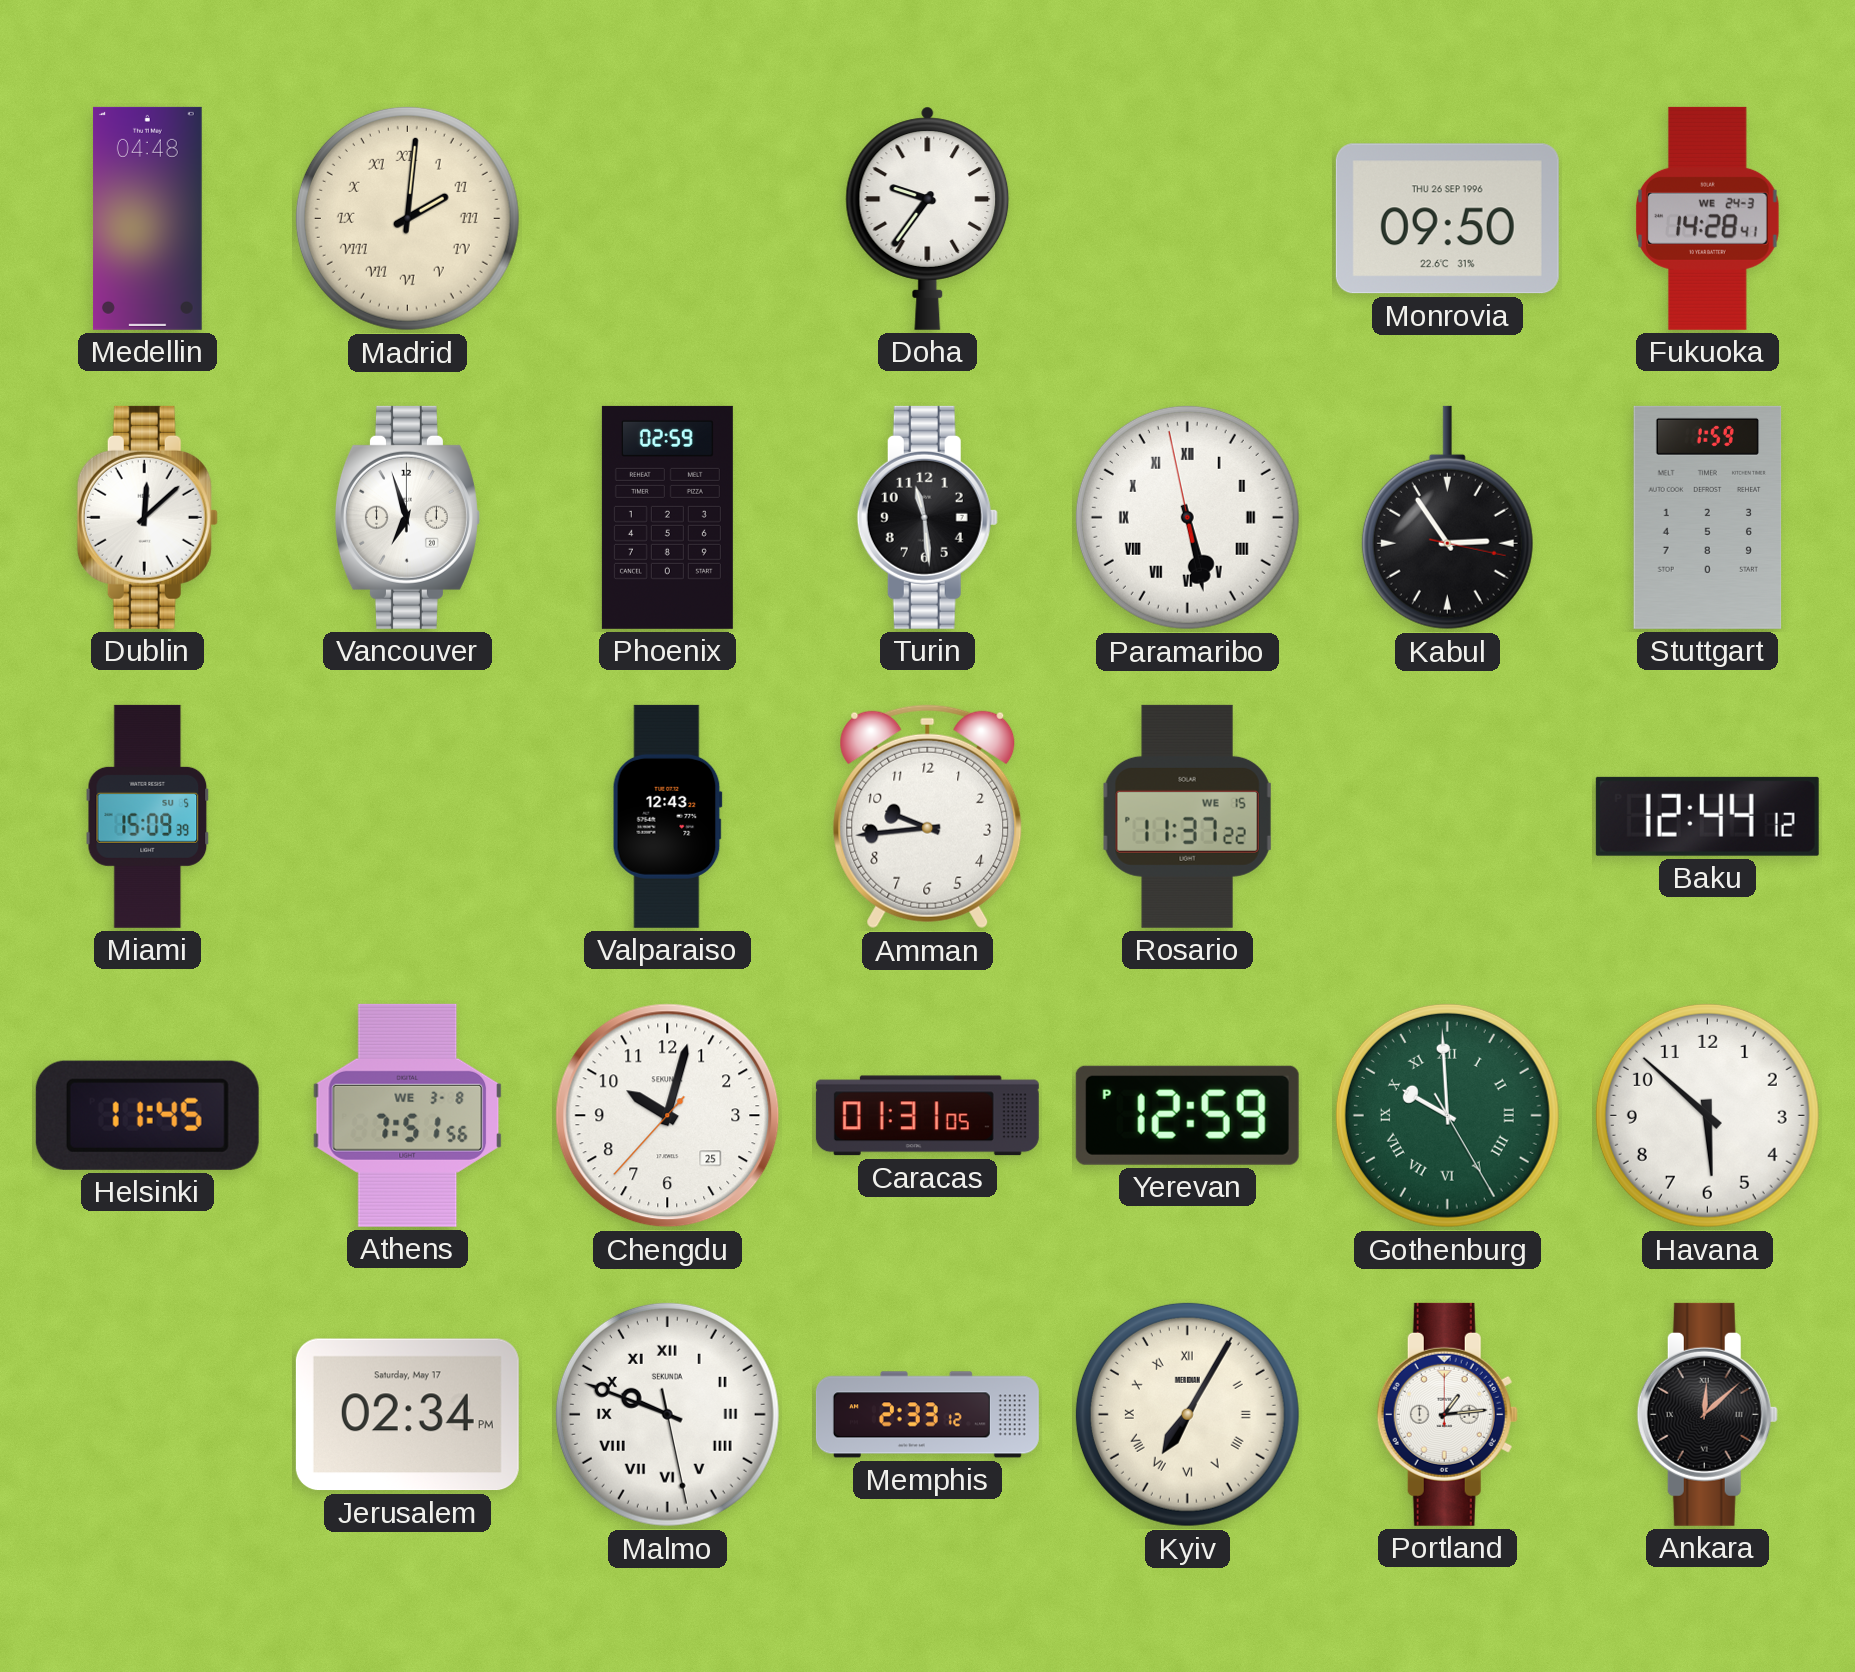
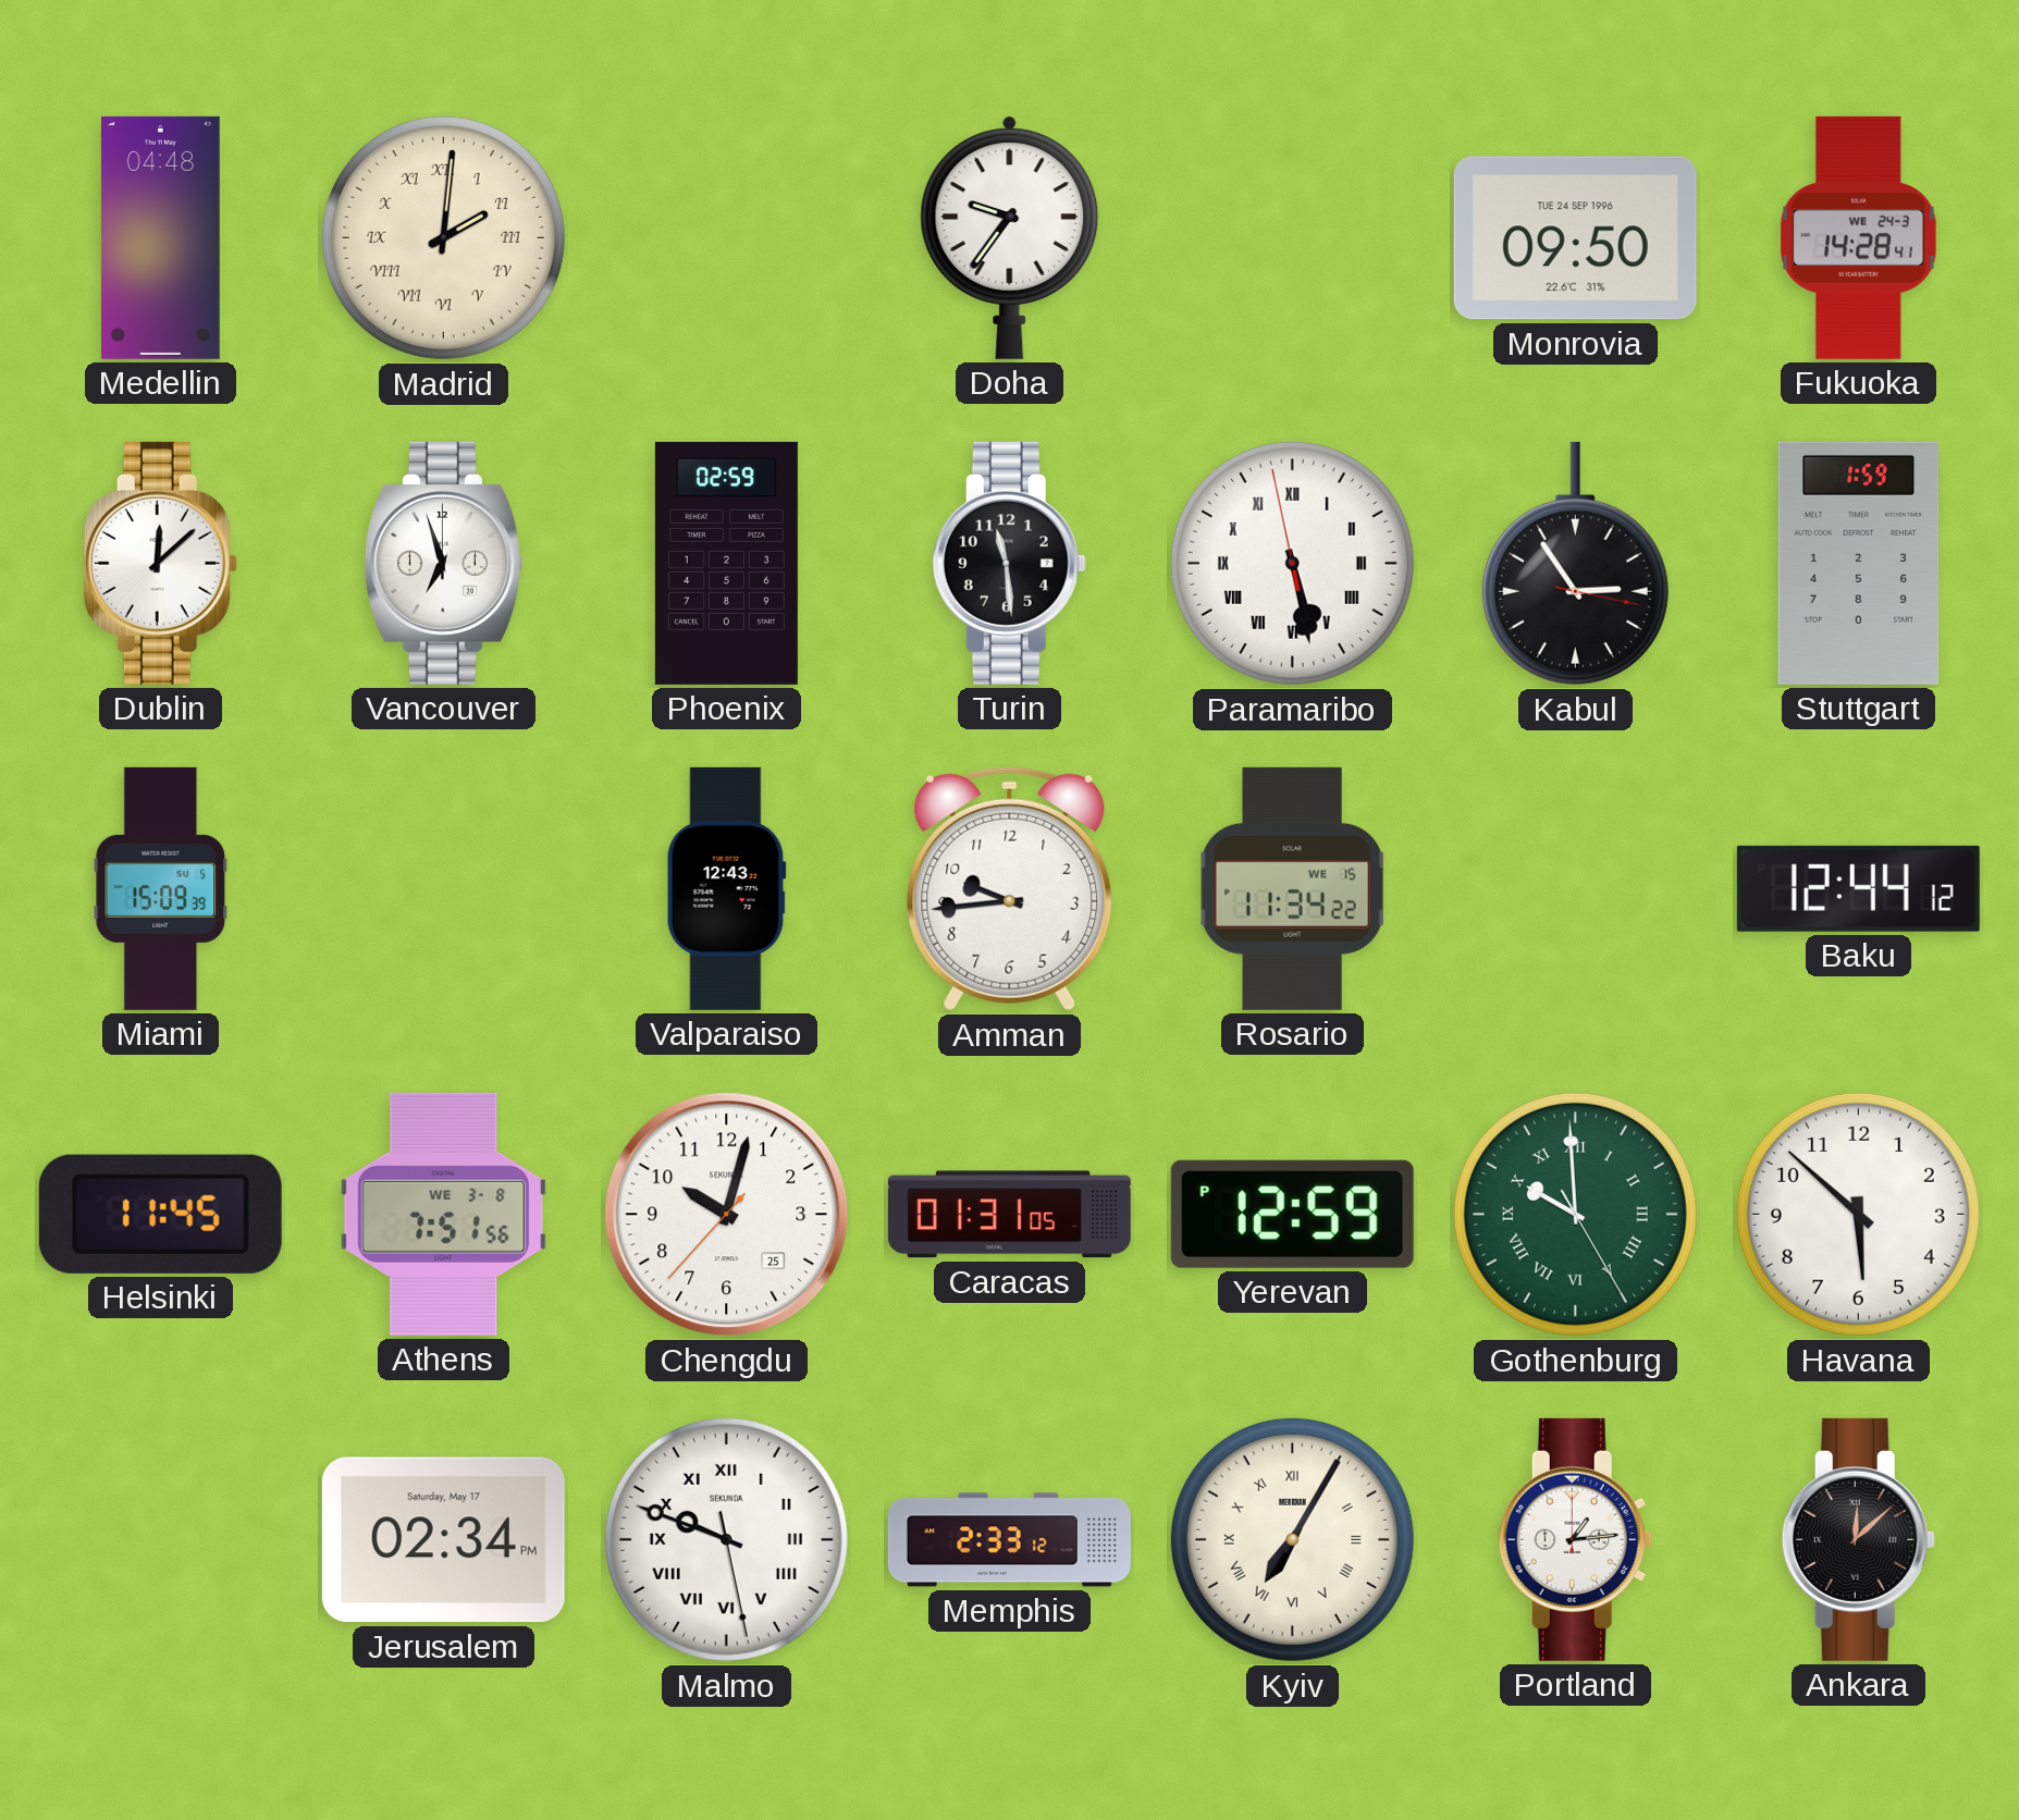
Monrovia date: THU 26 SEP 1996 -> TUE 24 SEP 1996
Rosario: 11:37 -> 11:34
